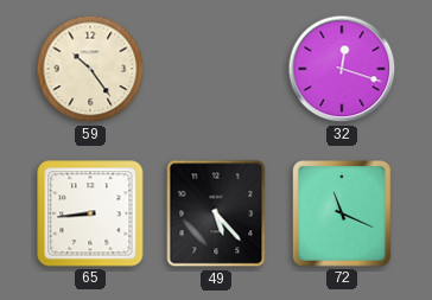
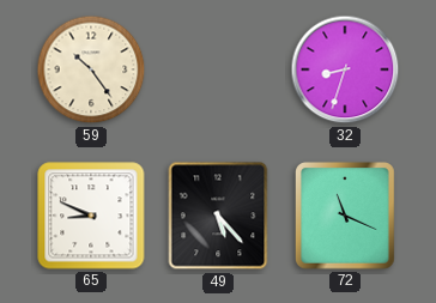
32: 12:18 -> 8:33
65: 8:44 -> 8:49
